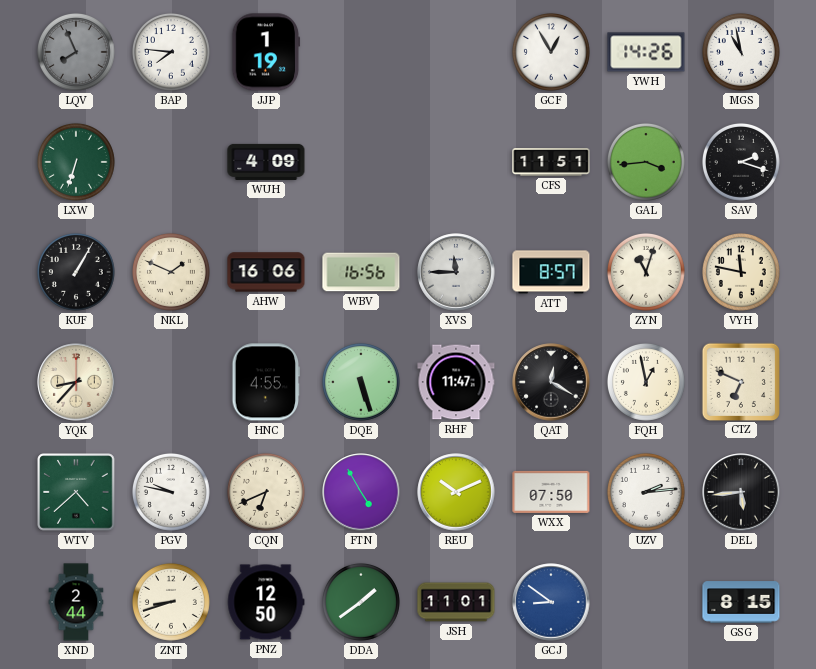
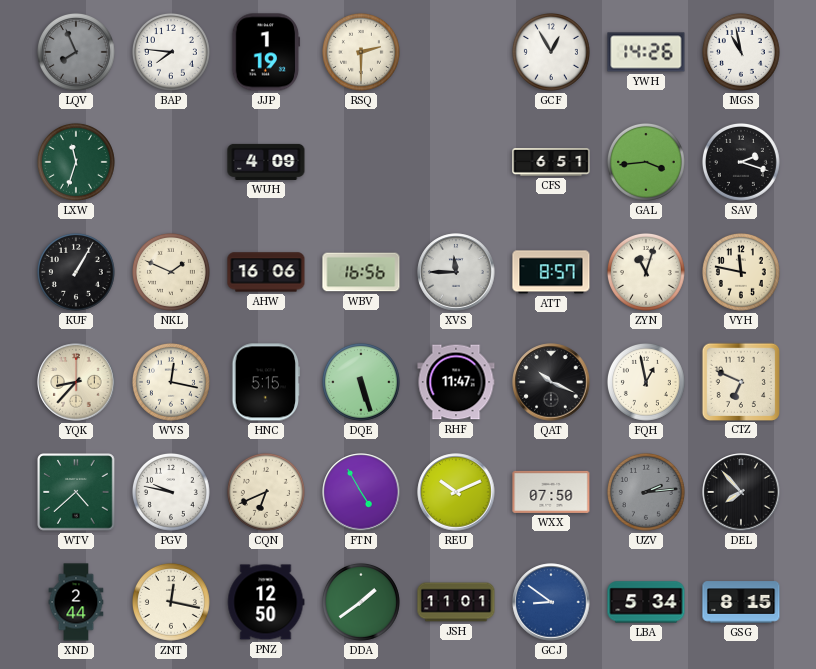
RSQ: none -> 2:30
LXW: 6:33 -> 11:33
CFS: 11:51 -> 6:51
WVS: none -> 12:17
HNC: 4:55 -> 5:15
QAT: 12:20 -> 10:19
UZV dial: white -> grey
DEL: 5:44 -> 7:53
ZNT: 8:42 -> 12:17
LBA: none -> 5:34
